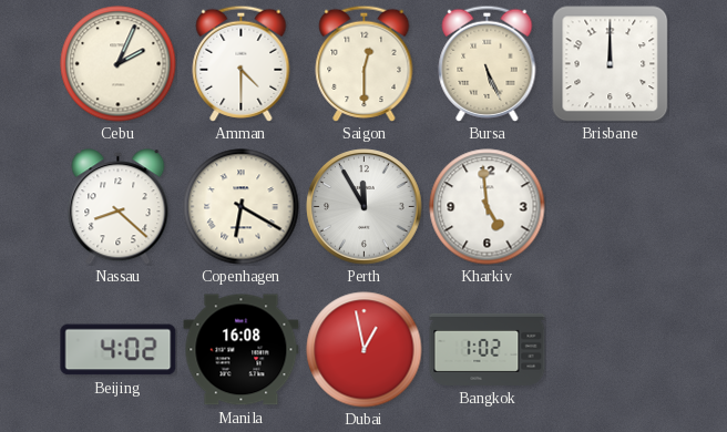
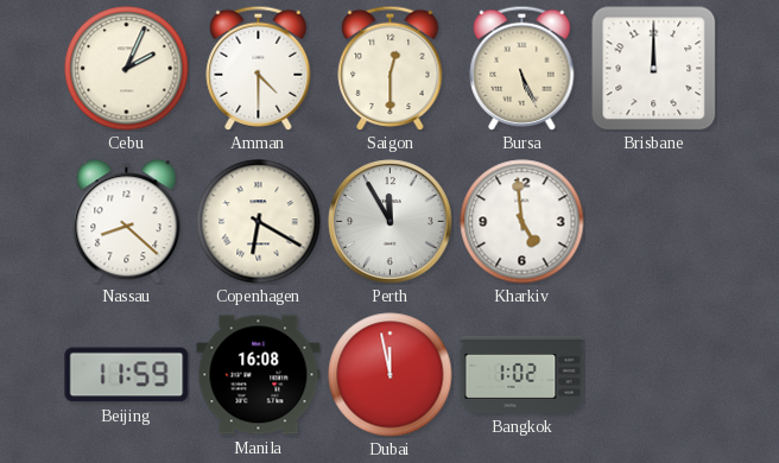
Beijing: 4:02 -> 11:59
Dubai: 12:58 -> 11:58
